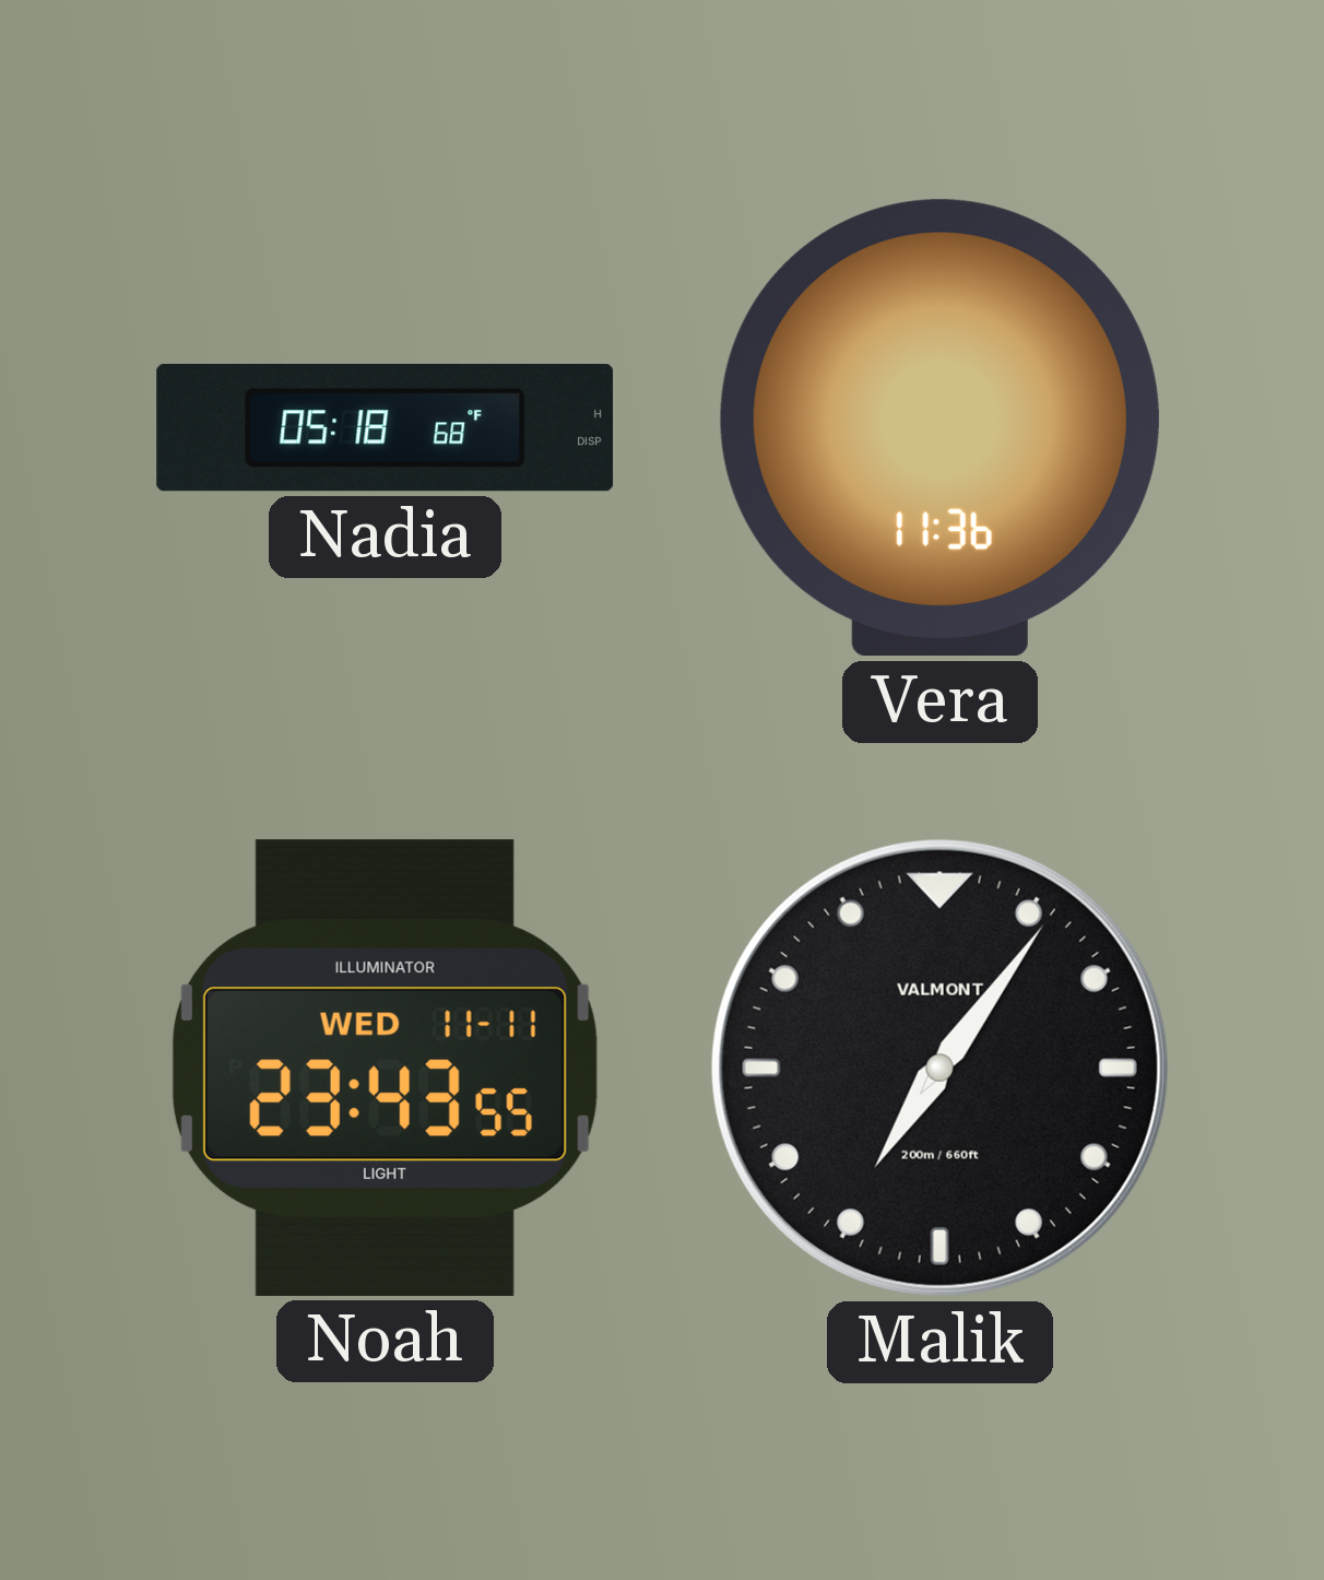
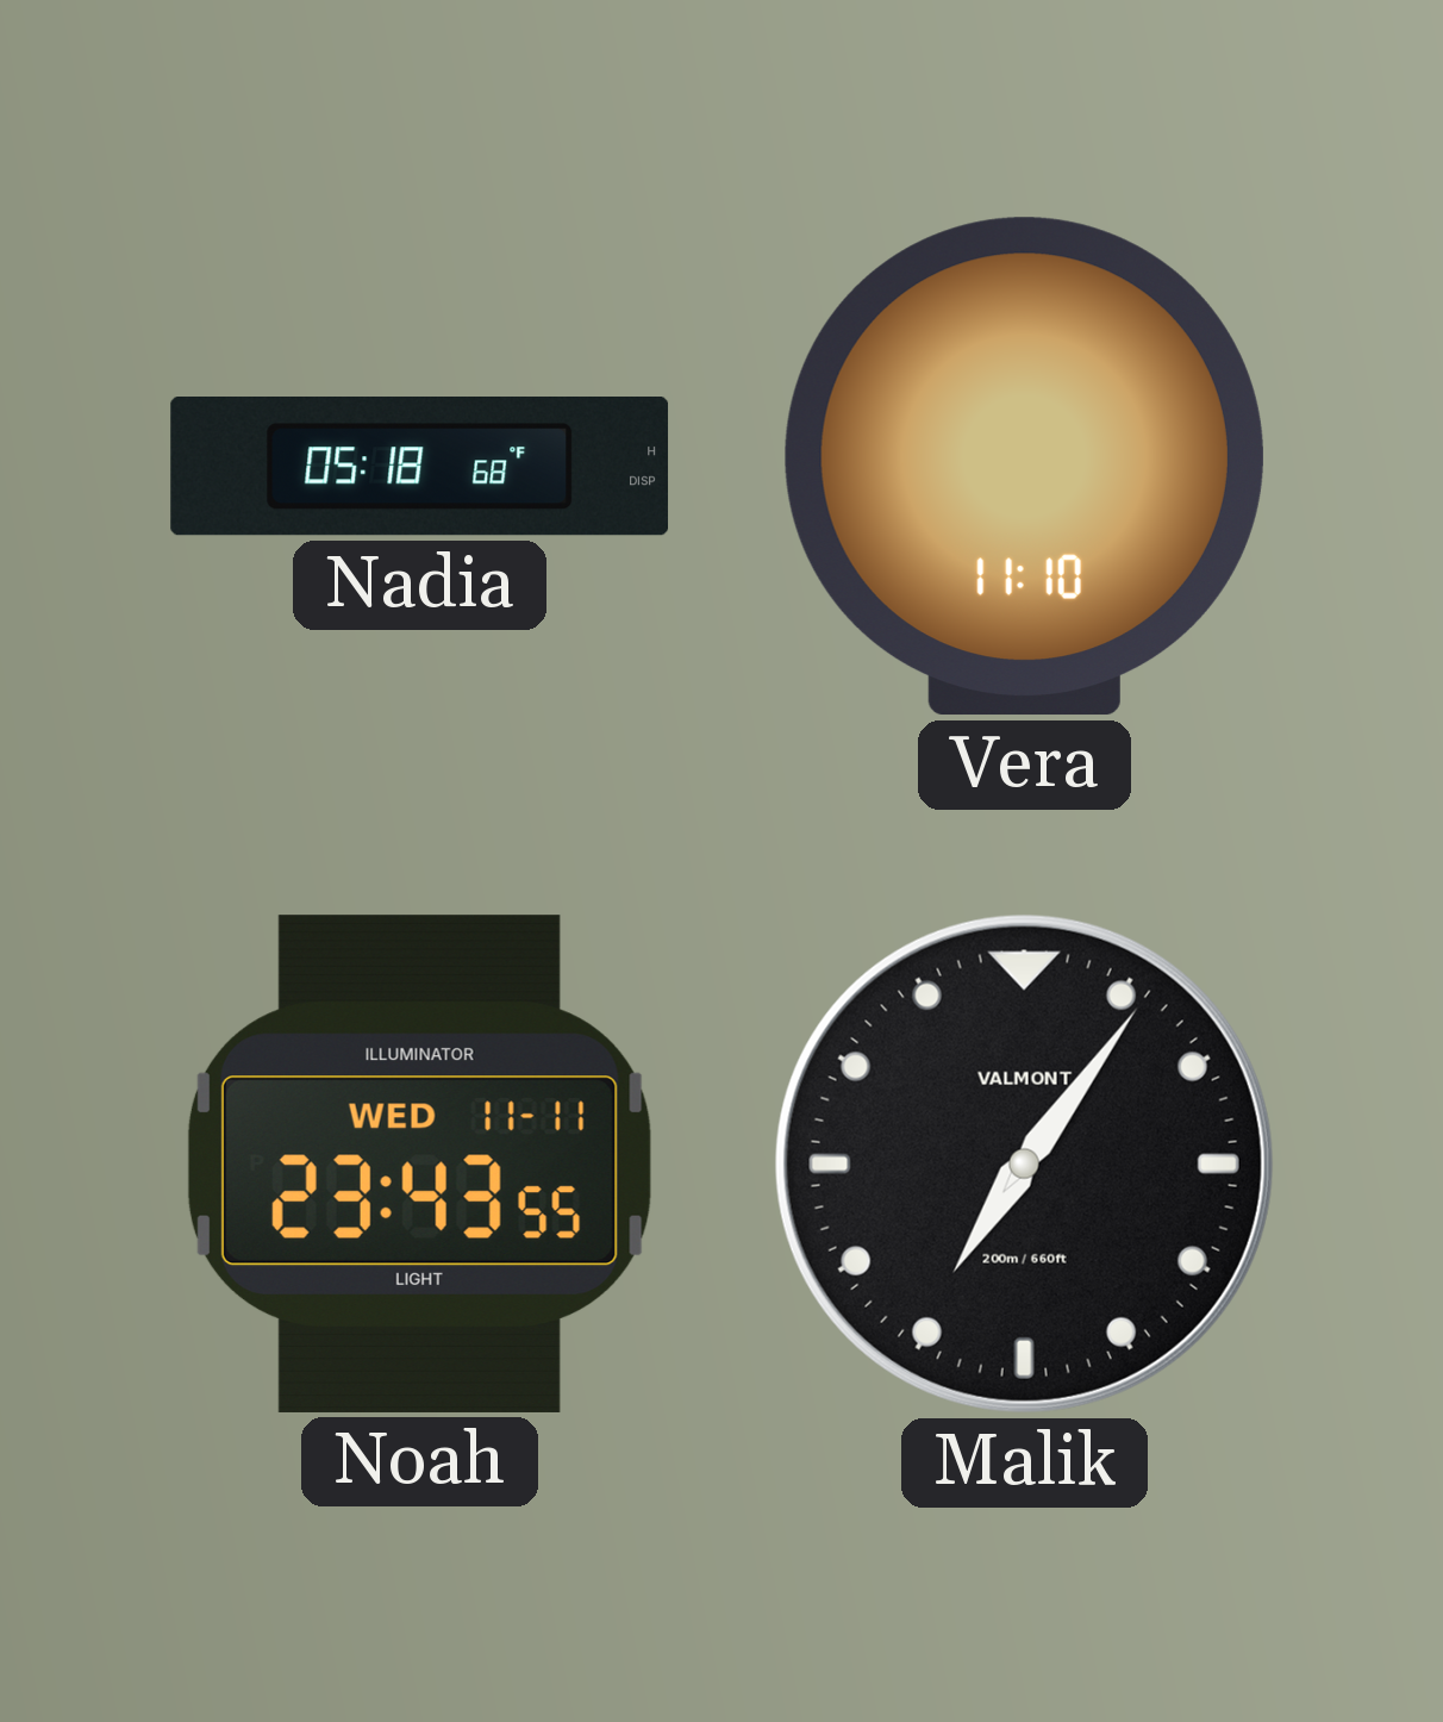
Vera: 11:36 -> 11:10
